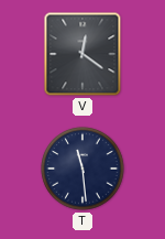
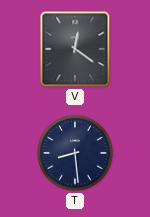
T: 11:29 -> 8:29
